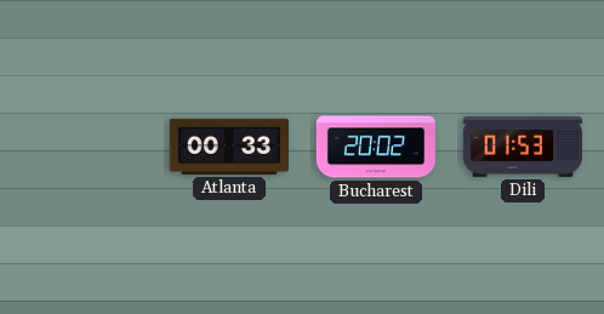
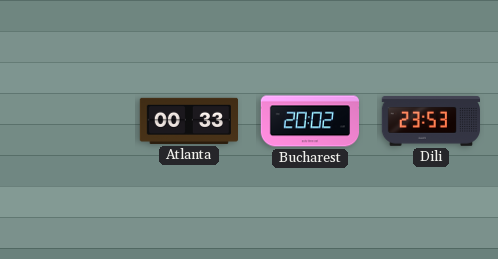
Dili: 01:53 -> 23:53
